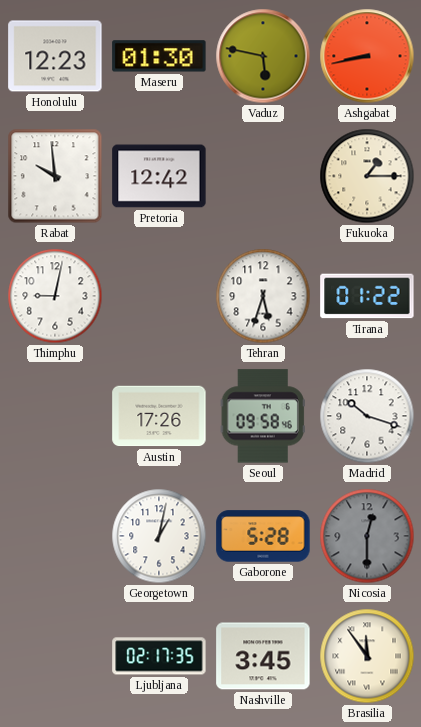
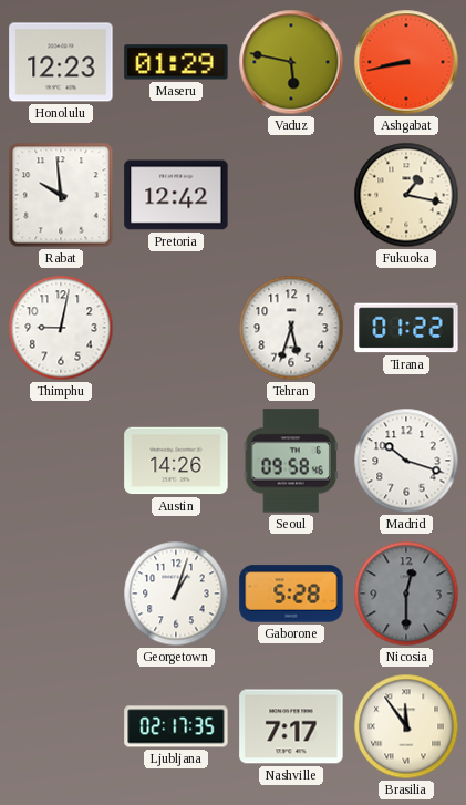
Maseru: 01:30 -> 01:29
Fukuoka: 1:15 -> 1:17
Austin: 17:26 -> 14:26
Georgetown: 1:02 -> 1:03
Nashville: 3:45 -> 7:17
